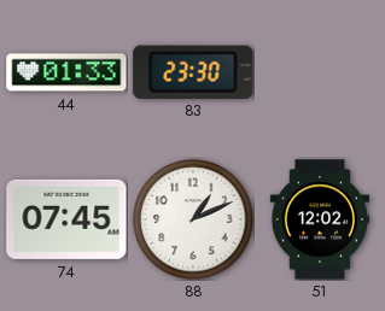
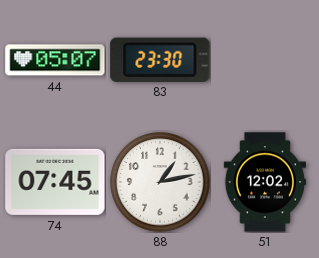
44: 01:33 -> 05:07
88: 1:11 -> 1:13
